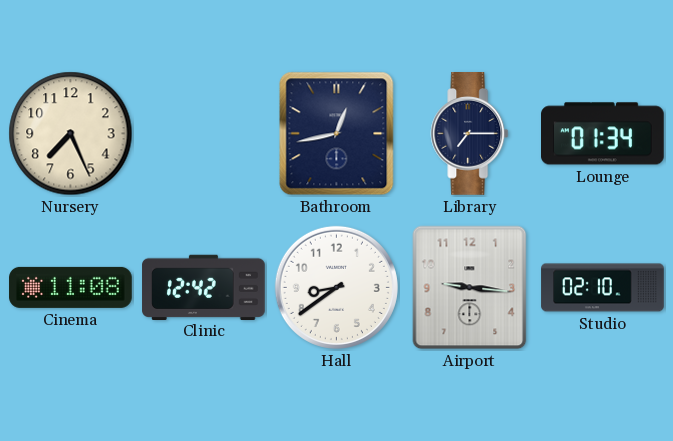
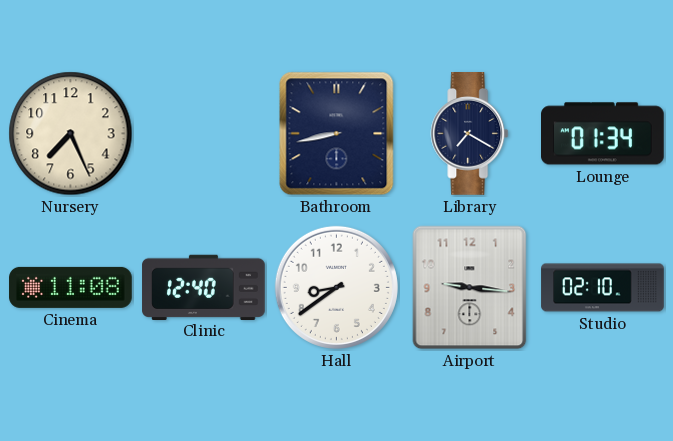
Bathroom: 12:43 -> 8:43
Library: 7:15 -> 7:20
Clinic: 12:42 -> 12:40
